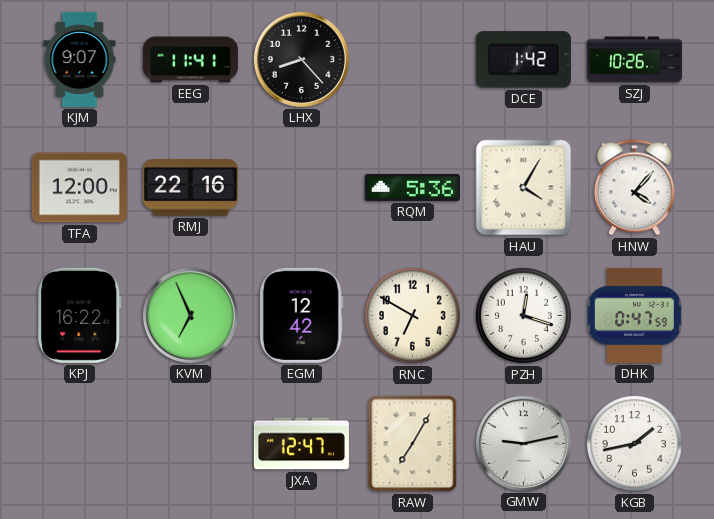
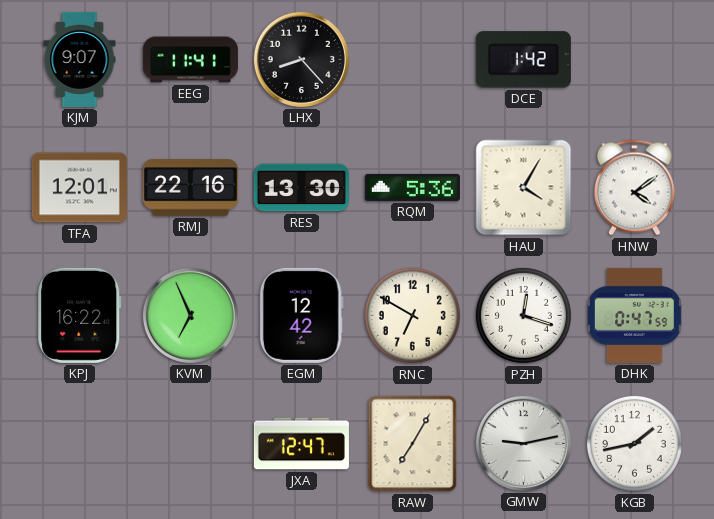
SZJ: 10:26 -> none
TFA: 12:00 -> 12:01
RES: none -> 13:30
HNW: 4:07 -> 4:09
